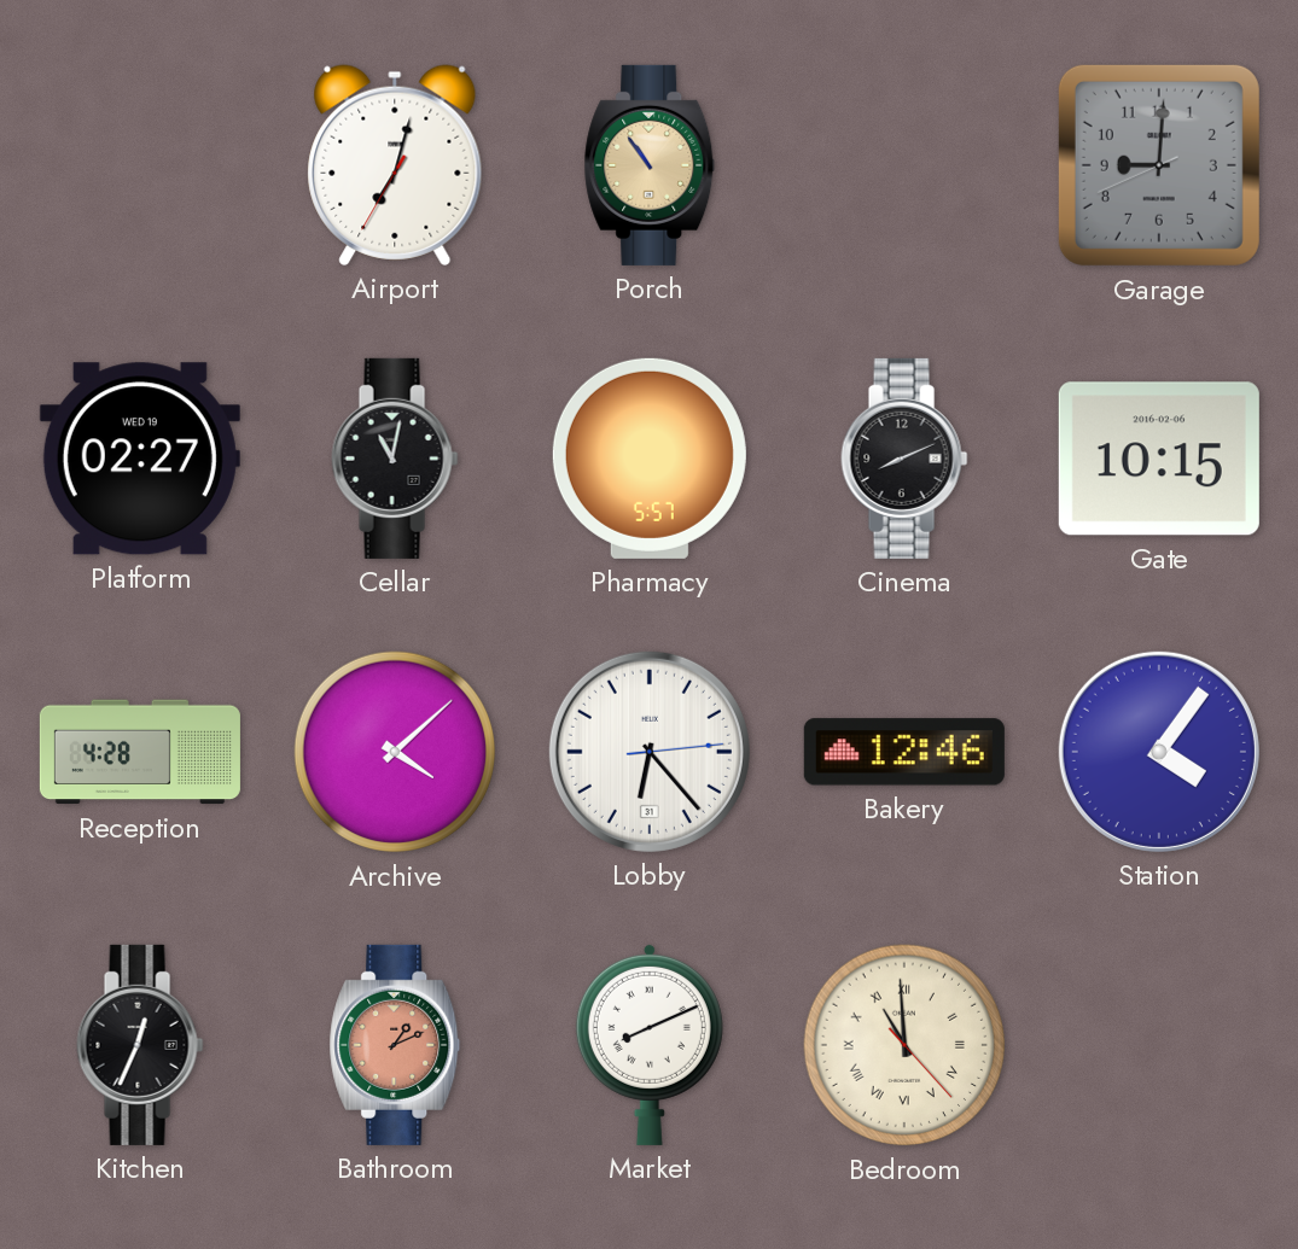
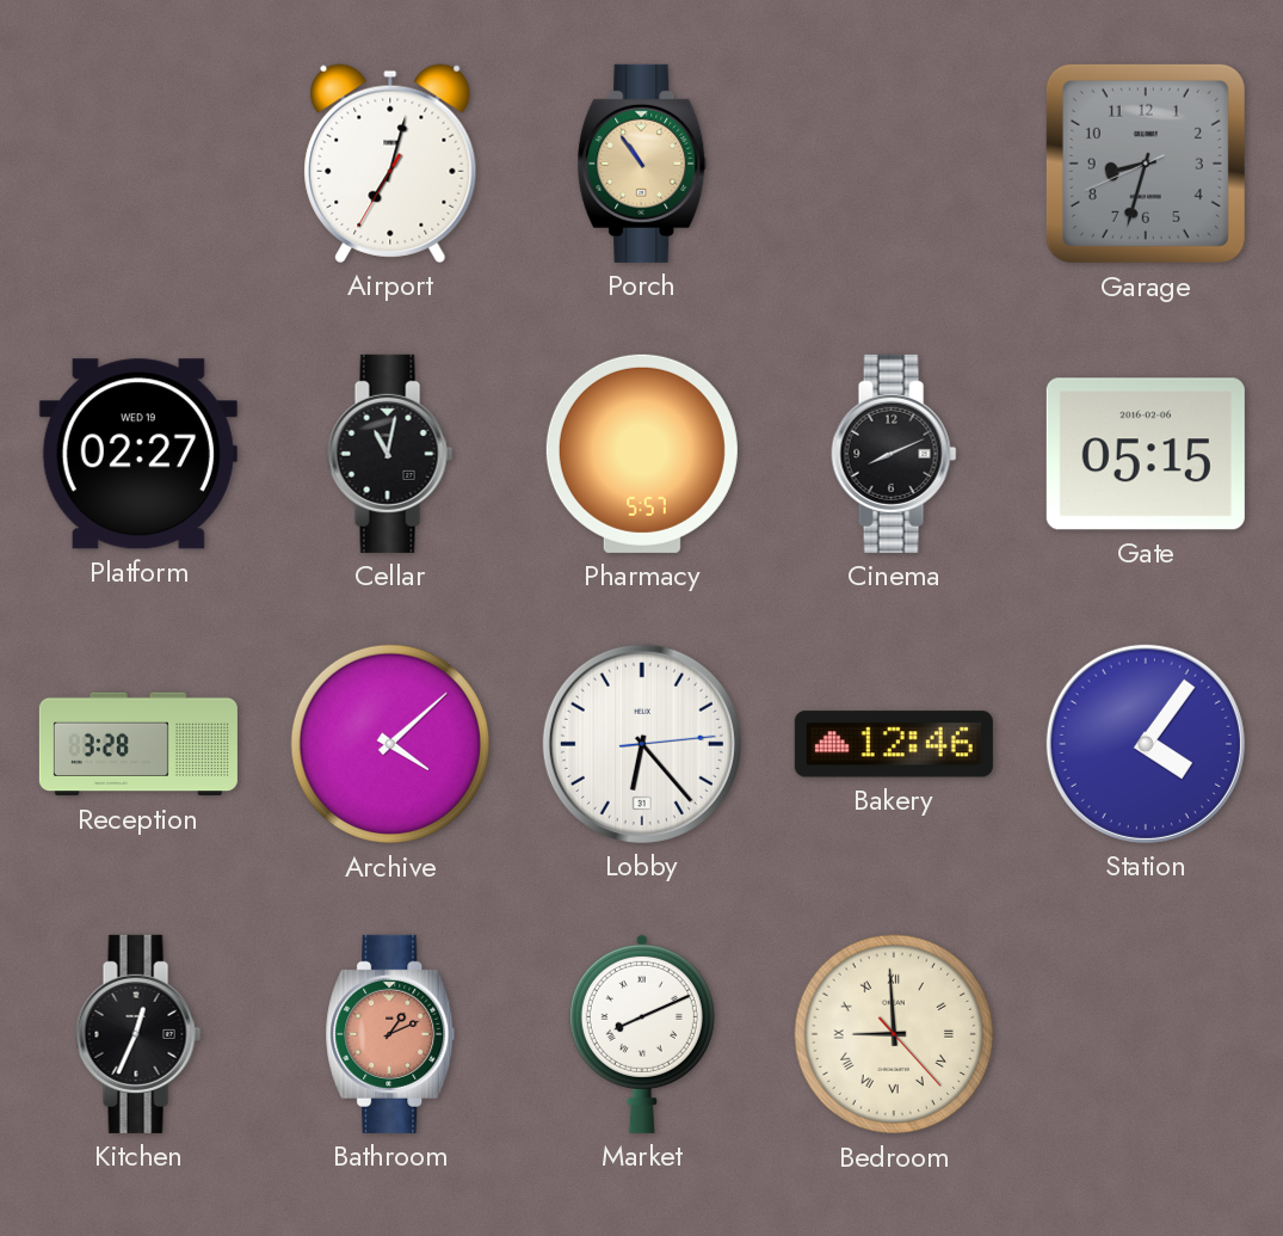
Garage: 9:00 -> 8:32
Gate: 10:15 -> 05:15
Reception: 4:28 -> 3:28
Bedroom: 10:59 -> 8:59
